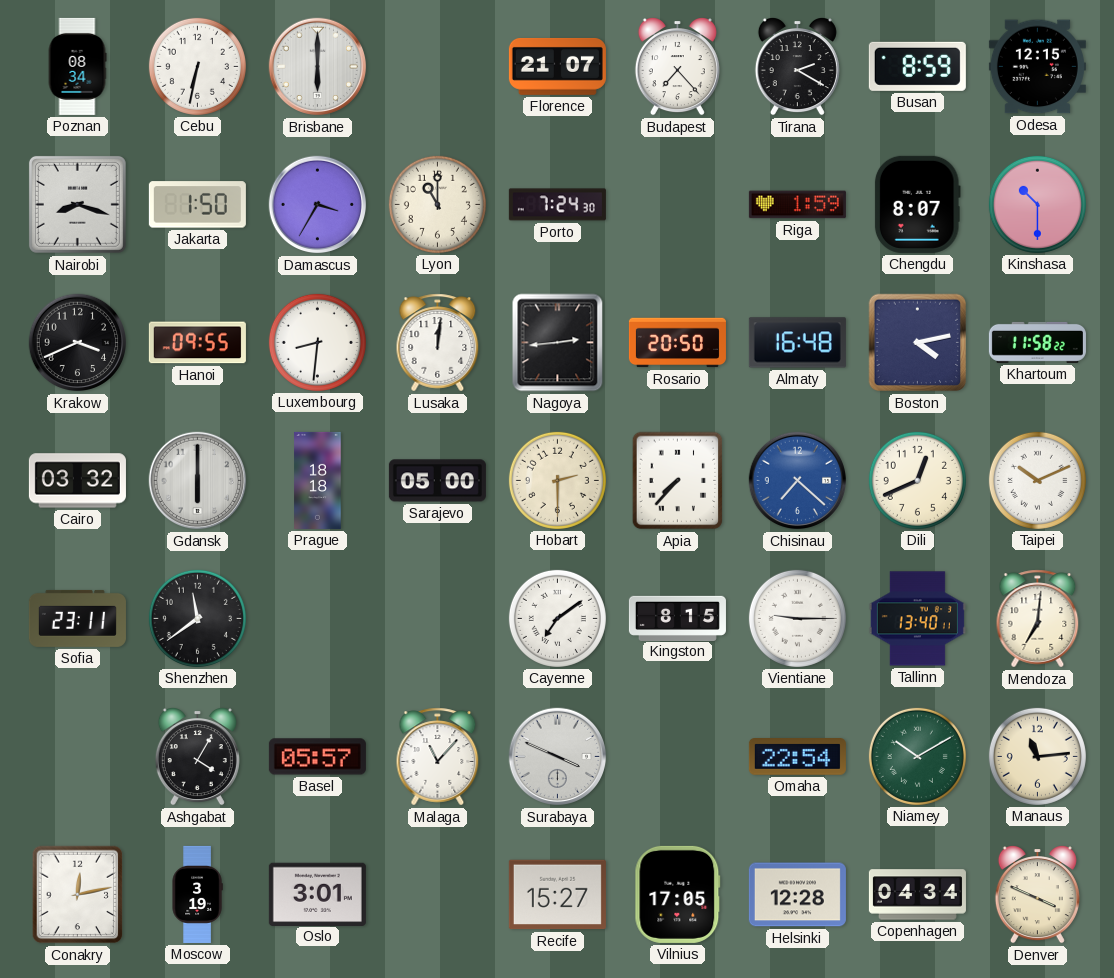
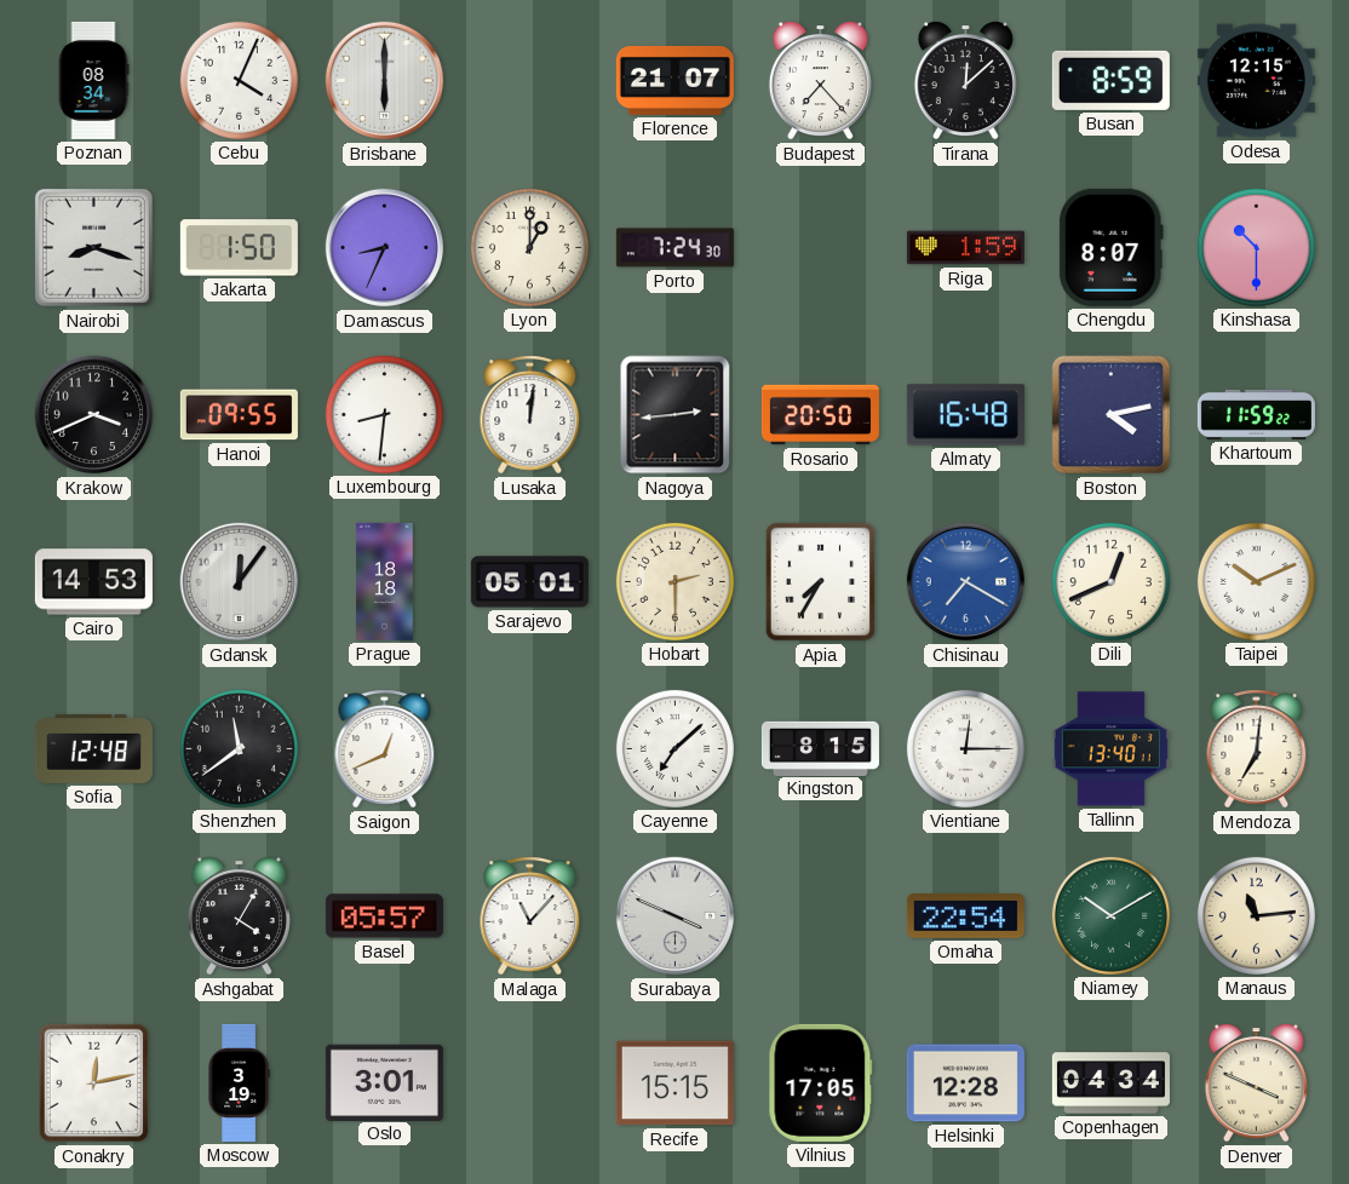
Cebu: 6:32 -> 4:04
Tirana: 2:20 -> 12:08
Damascus: 3:35 -> 8:34
Lyon: 11:00 -> 1:00
Khartoum: 11:58 -> 11:59
Cairo: 03:32 -> 14:53
Gdansk: 6:00 -> 12:06
Sarajevo: 05:00 -> 05:01
Apia: 7:37 -> 7:35
Chisinau: 7:22 -> 7:20
Sofia: 23:11 -> 12:48
Saigon: none -> 12:41
Cayenne: 7:09 -> 7:08
Vientiane: 9:15 -> 12:15
Recife: 15:27 -> 15:15
